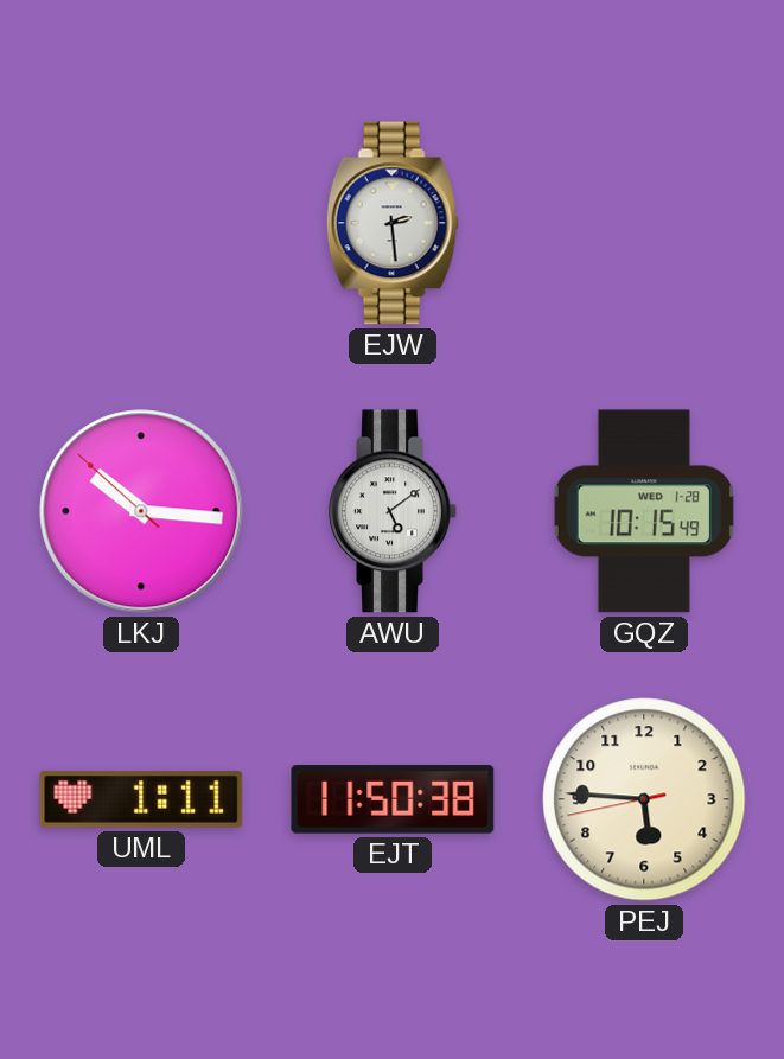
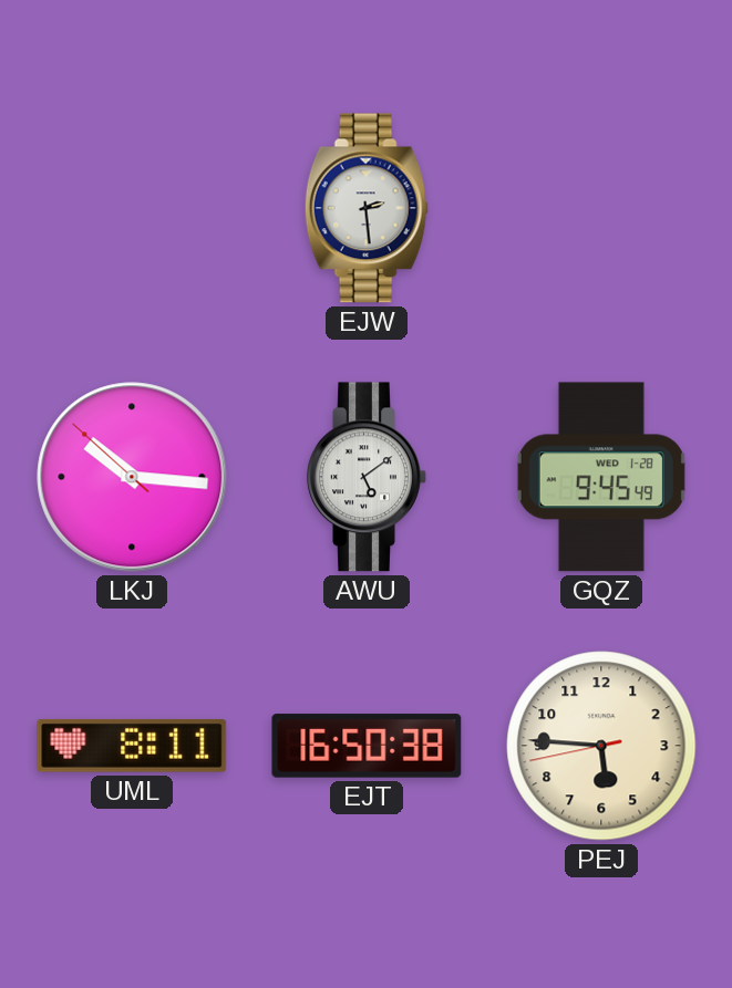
GQZ: 10:15 -> 9:45
UML: 1:11 -> 8:11
EJT: 11:50 -> 16:50
